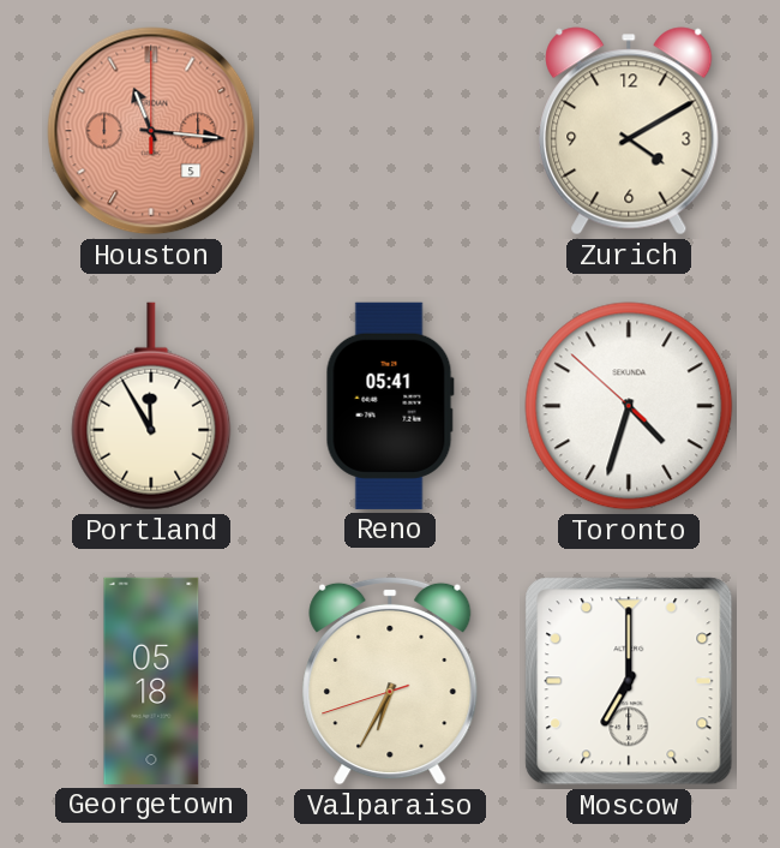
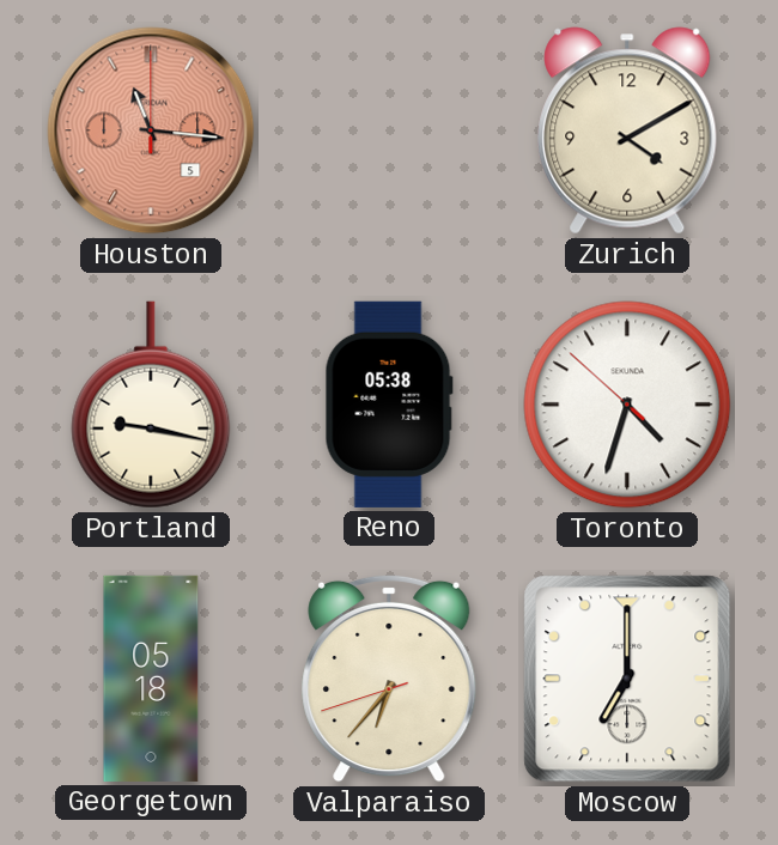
Portland: 11:55 -> 9:17
Reno: 05:41 -> 05:38
Valparaiso: 6:34 -> 6:36
